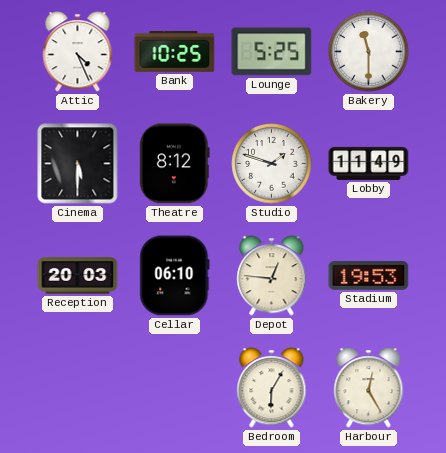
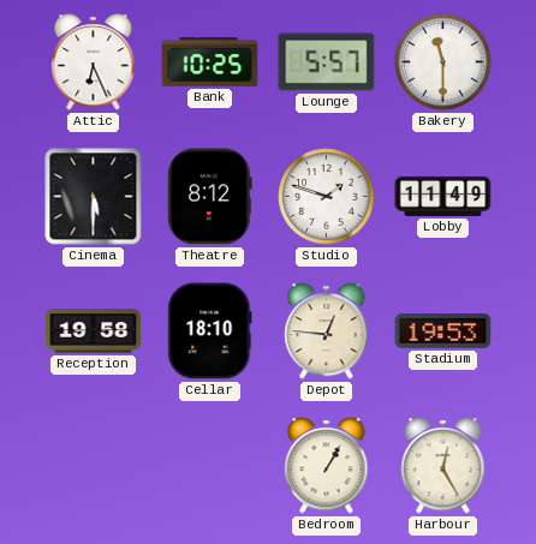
Attic: 4:26 -> 6:26
Lounge: 5:25 -> 5:57
Reception: 20:03 -> 19:58
Cellar: 06:10 -> 18:10
Bedroom: 6:05 -> 1:05
